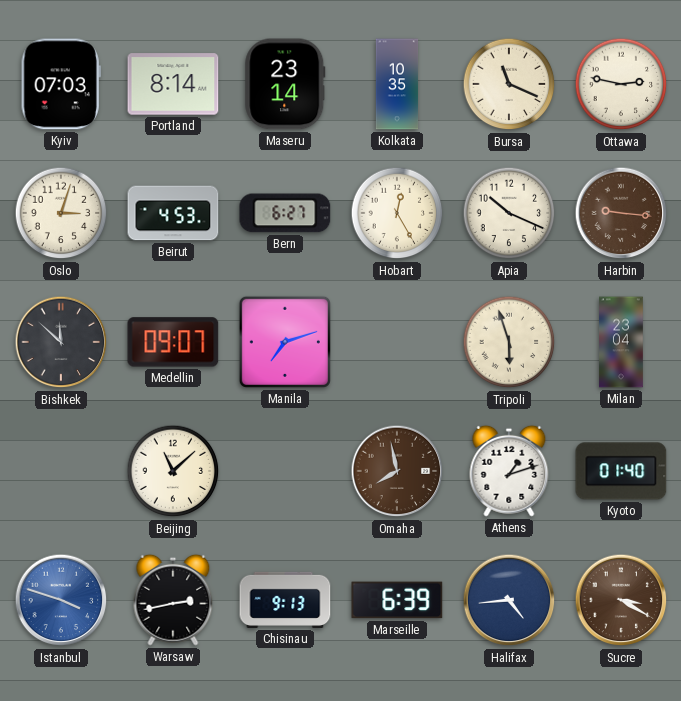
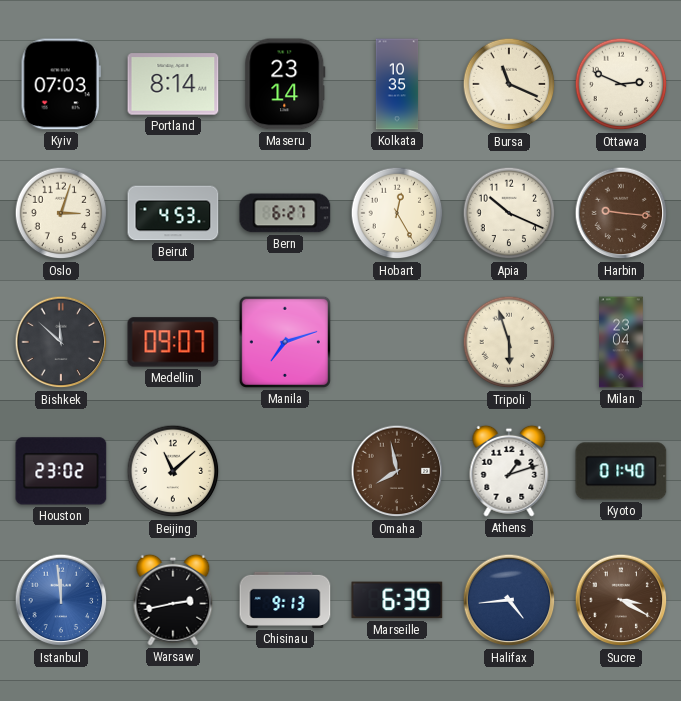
Ottawa: 2:47 -> 2:49
Houston: none -> 23:02
Istanbul: 3:48 -> 11:59
